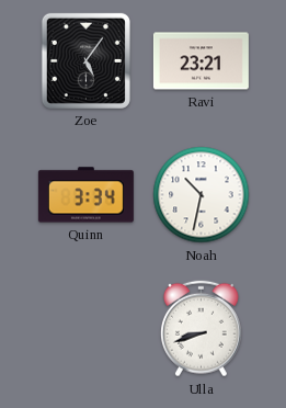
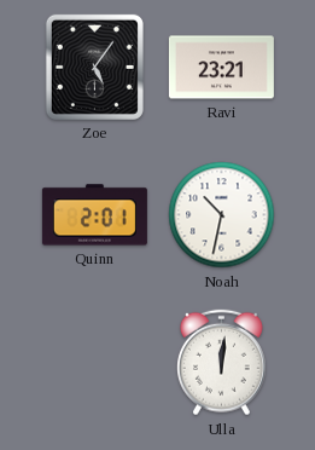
Quinn: 3:34 -> 2:01
Ulla: 8:42 -> 12:01
